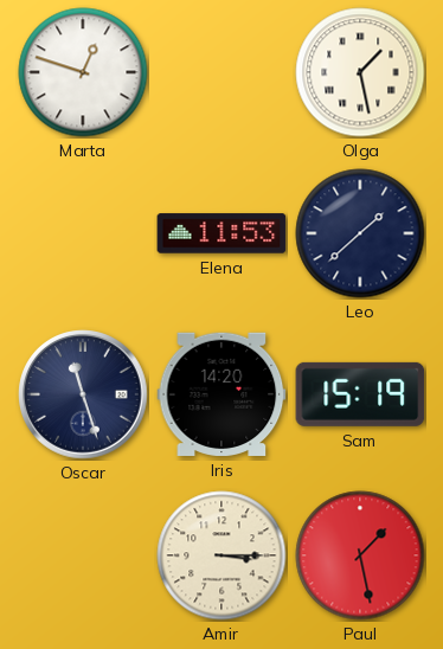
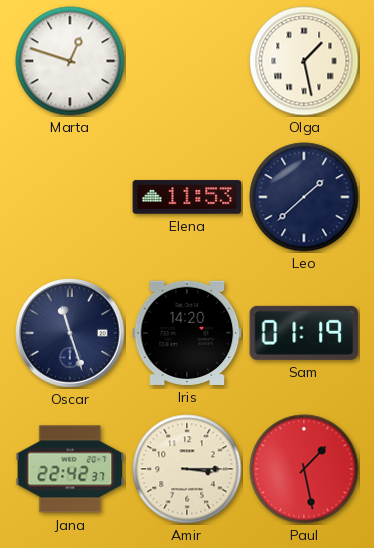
Sam: 15:19 -> 01:19
Jana: none -> 22:42
